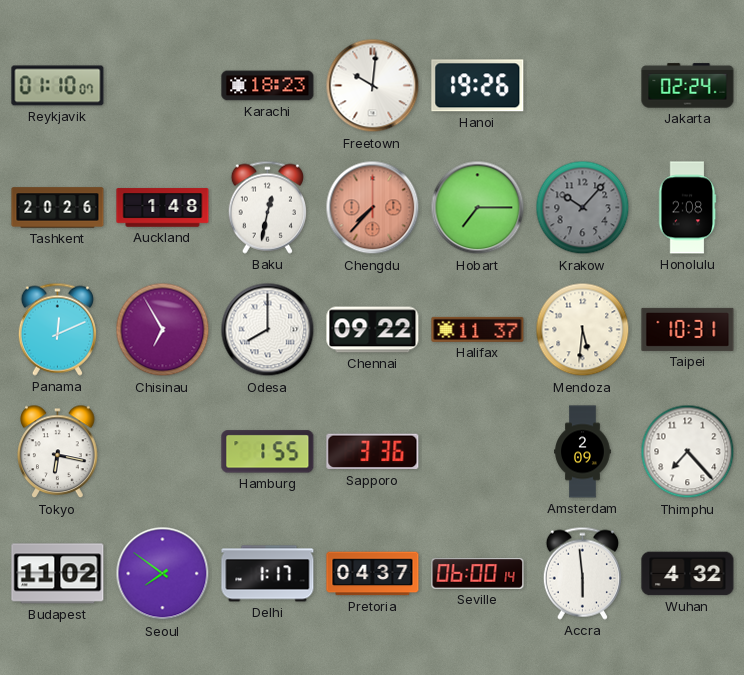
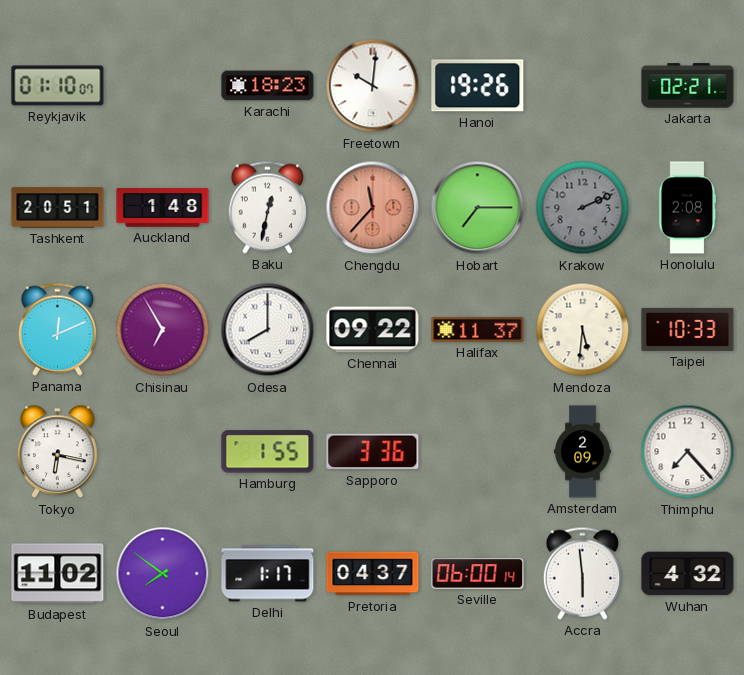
Jakarta: 02:24 -> 02:21
Tashkent: 20:26 -> 20:51
Chengdu: 7:37 -> 11:37
Krakow: 10:07 -> 2:11
Taipei: 10:31 -> 10:33
